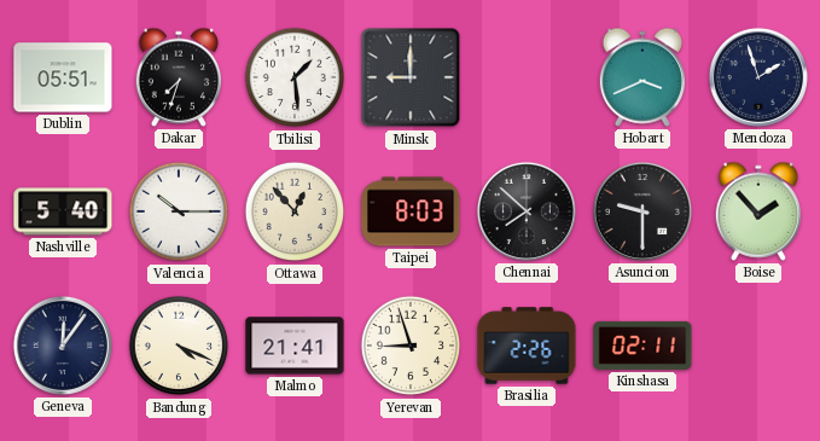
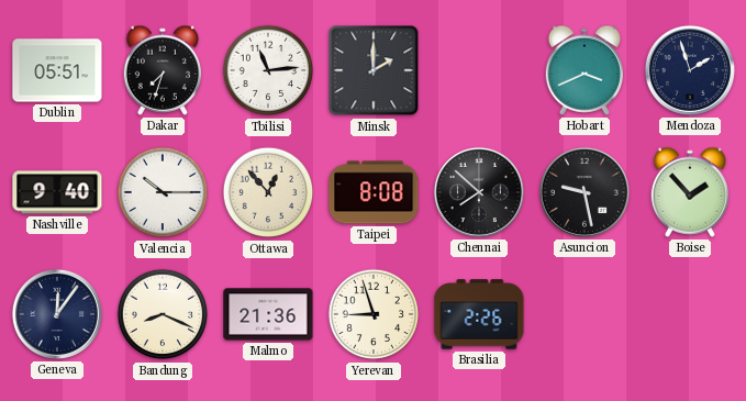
Tbilisi: 1:29 -> 11:14
Minsk: 9:00 -> 2:00
Nashville: 5:40 -> 9:40
Taipei: 8:03 -> 8:08
Asuncion: 9:30 -> 9:28
Bandung: 4:19 -> 8:19
Malmo: 21:41 -> 21:36
Kinshasa: 02:11 -> none
